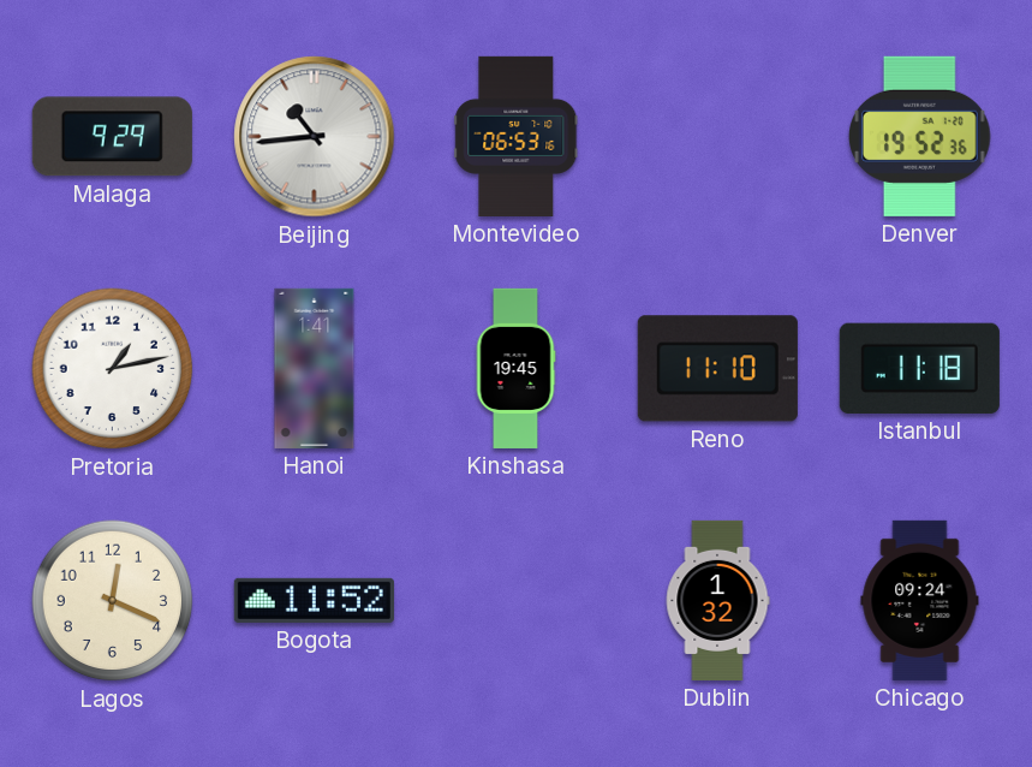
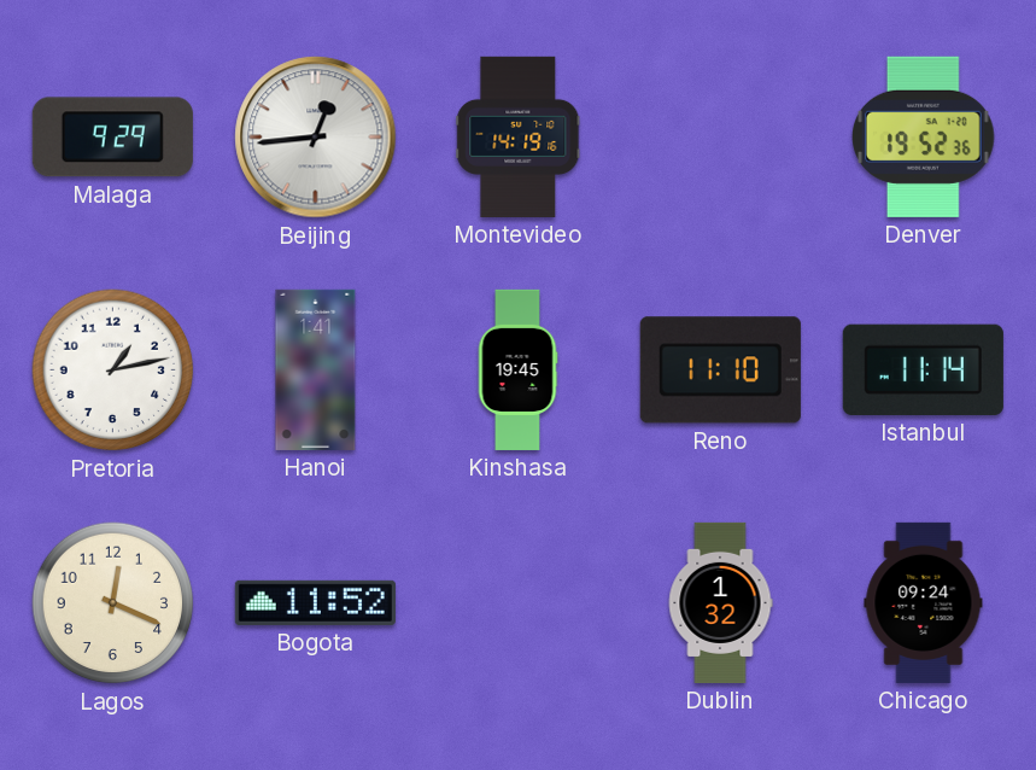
Beijing: 10:44 -> 12:44
Montevideo: 06:53 -> 14:19
Istanbul: 11:18 -> 11:14
